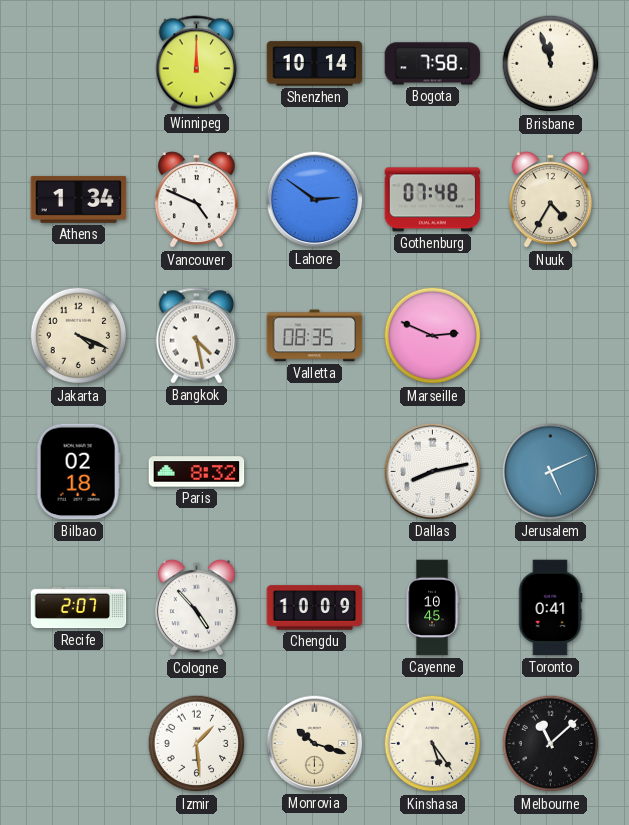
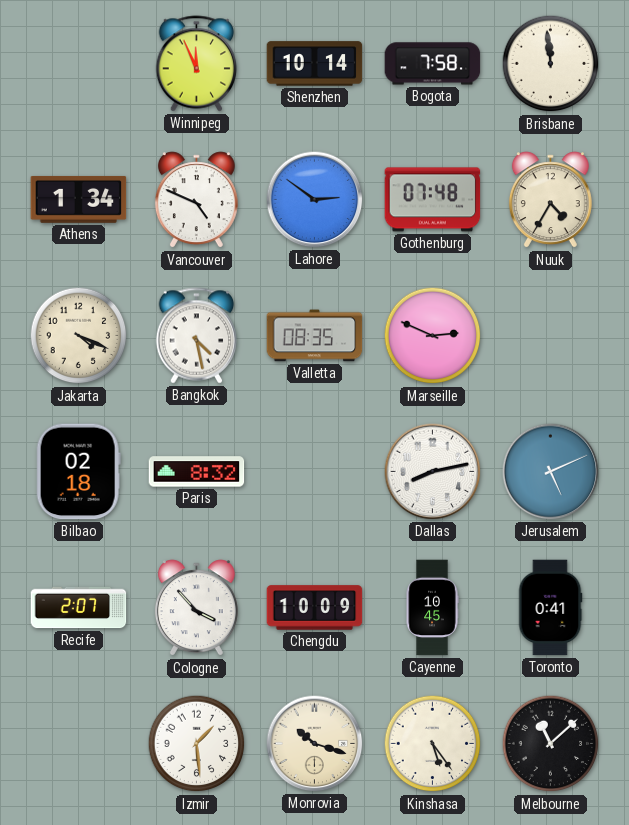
Winnipeg: 12:00 -> 11:56
Brisbane: 11:57 -> 11:59
Cologne: 4:53 -> 3:53
